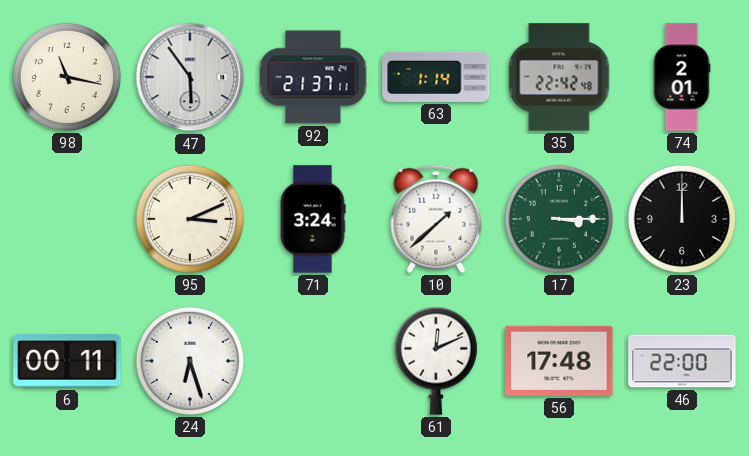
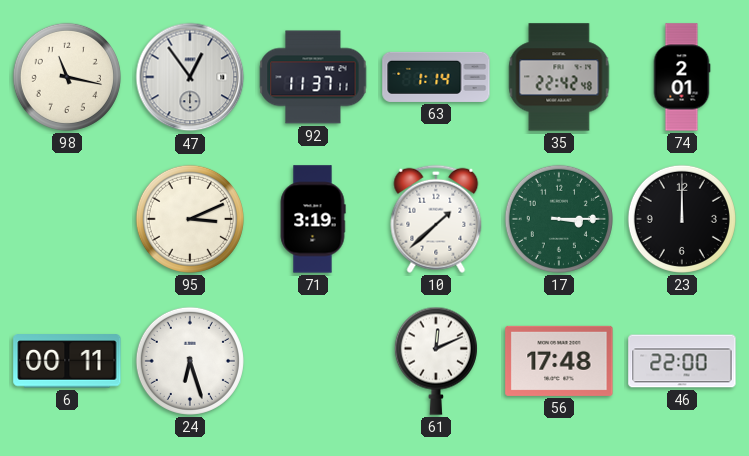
47: 5:54 -> 12:54
92: 21:37 -> 11:37
71: 3:24 -> 3:19
